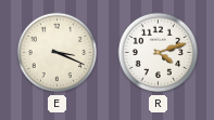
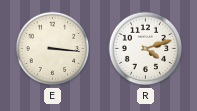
E: 3:19 -> 3:16
